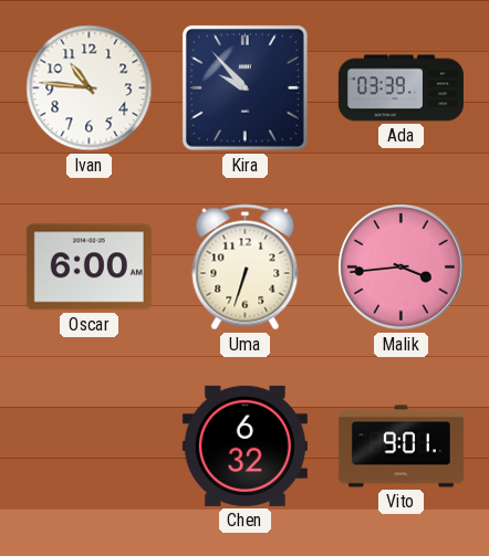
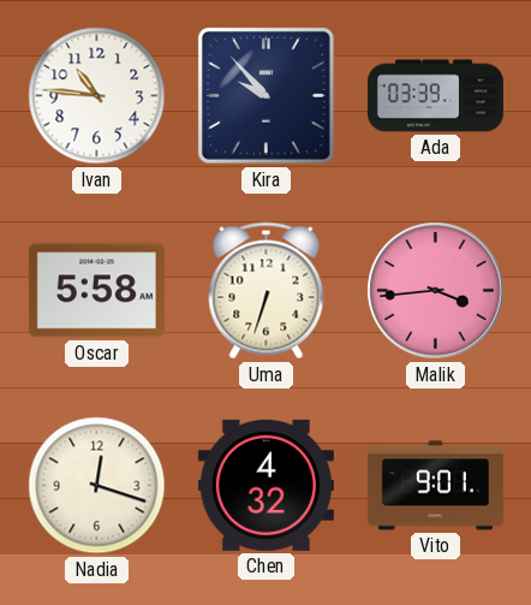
Oscar: 6:00 -> 5:58
Nadia: none -> 12:18
Chen: 6:32 -> 4:32
